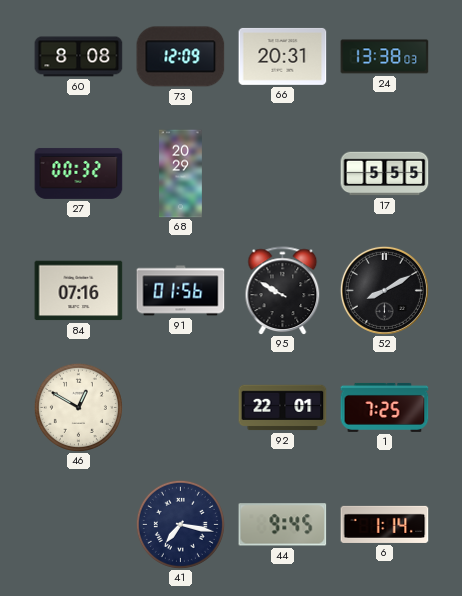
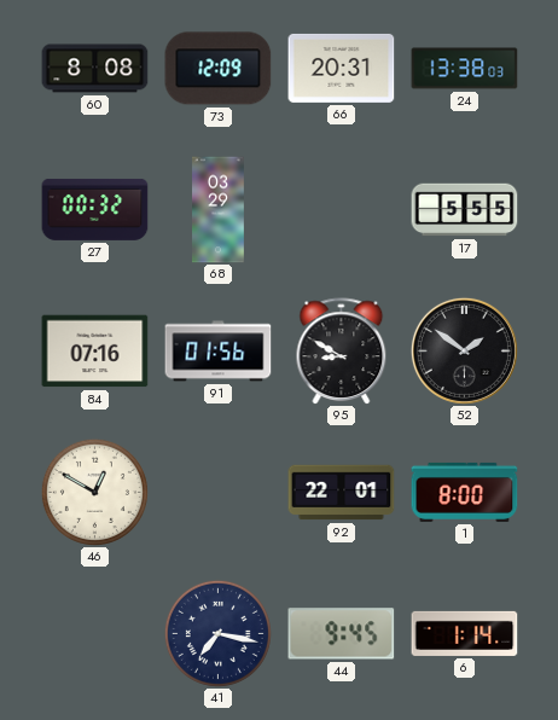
68: 20:29 -> 03:29
95: 9:50 -> 8:50
52: 8:10 -> 1:51
1: 7:25 -> 8:00
